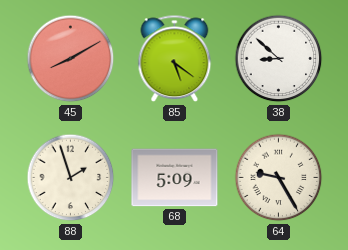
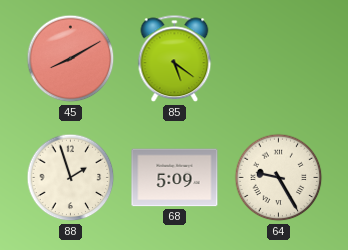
38: 8:52 -> none
